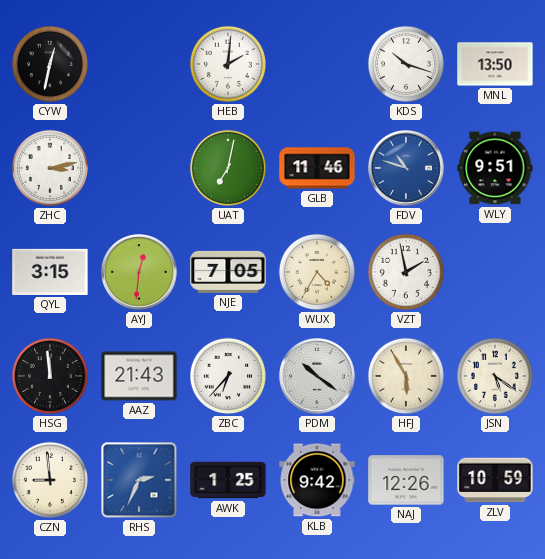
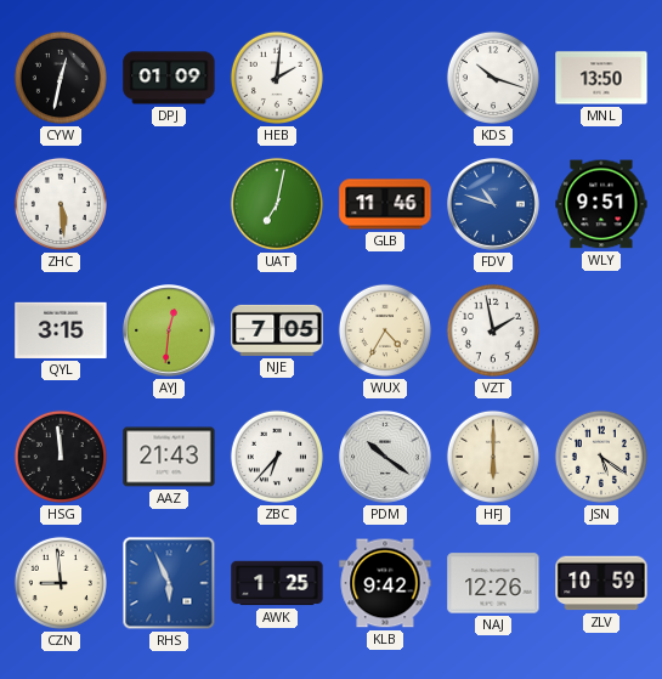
DPJ: none -> 01:09
ZHC: 3:13 -> 5:29
HFJ: 5:55 -> 6:00
RHS: 2:34 -> 5:56
